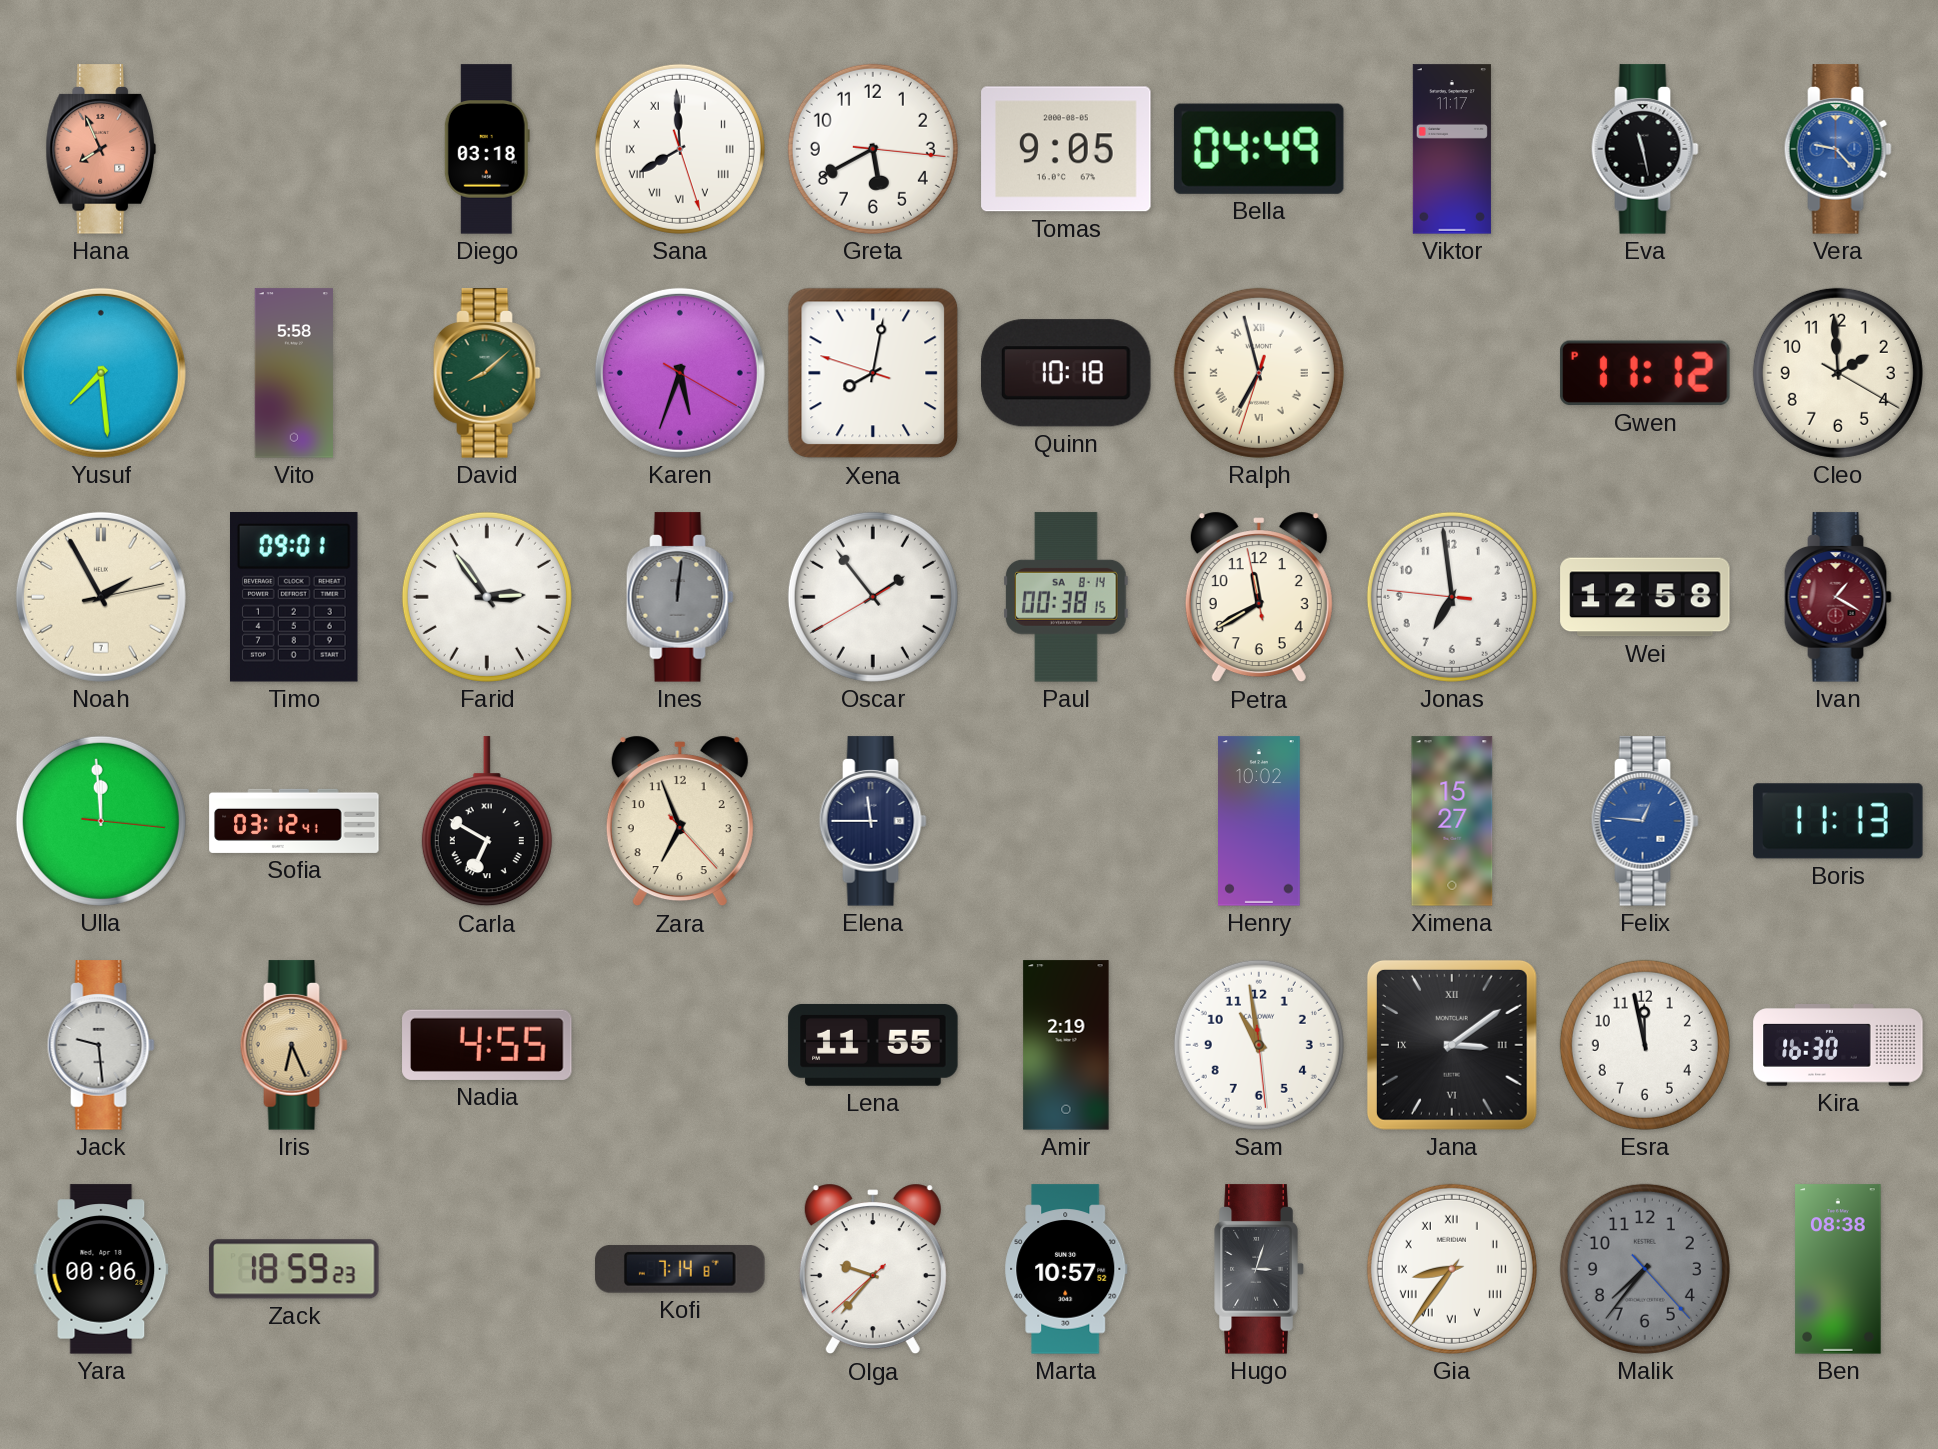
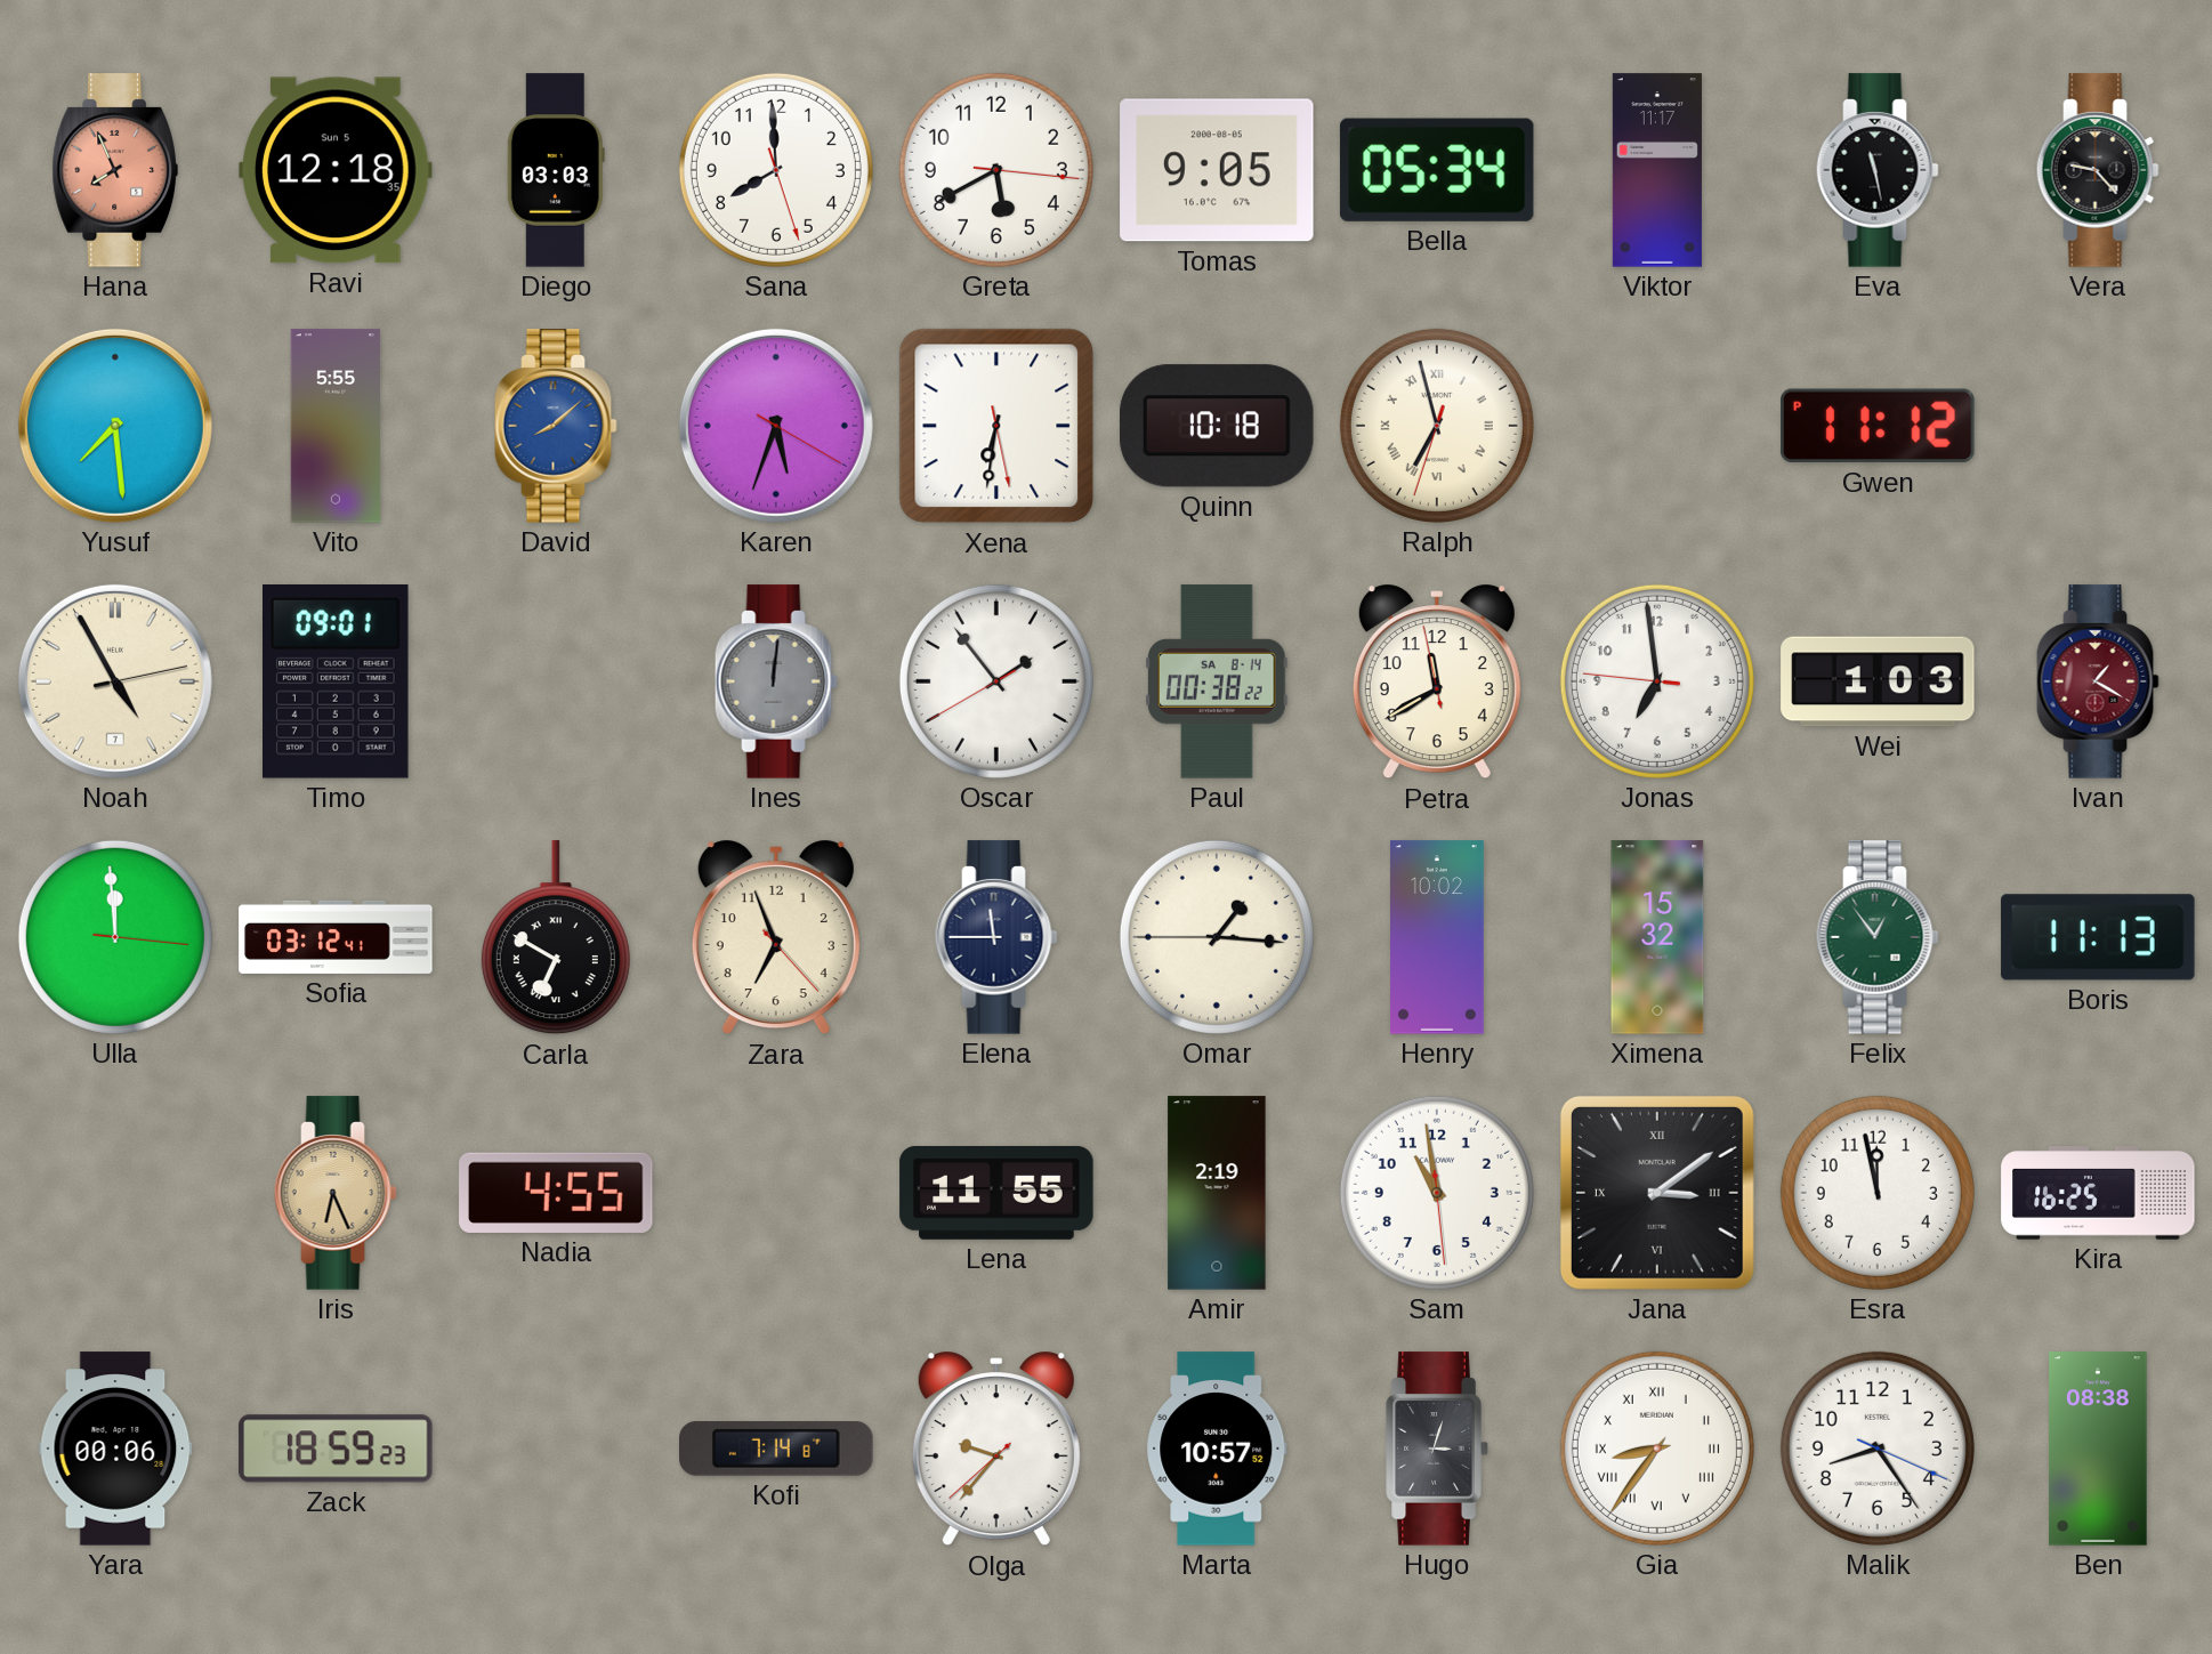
Ravi: none -> 12:18
Diego: 03:18 -> 03:03
Sana numerals: Roman -> Arabic
Bella: 04:49 -> 05:34
Vera dial: blue -> black
Vito: 5:58 -> 5:55
David dial: green -> blue
Xena: 8:01 -> 6:31
Cleo: 1:59 -> none
Noah: 1:55 -> 4:55
Farid: 2:54 -> none
Paul: 00:38:15 -> 00:38:22
Wei: 12:58 -> 1:03
Omar: none -> 1:15
Ximena: 15:27 -> 15:32
Felix: 12:46 -> 12:54
Felix dial: blue -> green
Jack: 9:29 -> none
Kira: 16:30 -> 16:25
Malik: 7:36 -> 8:24
Malik dial: grey -> white
